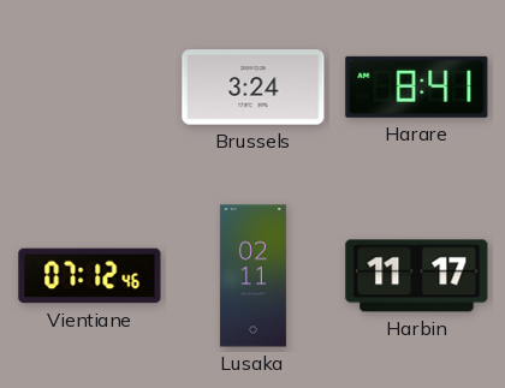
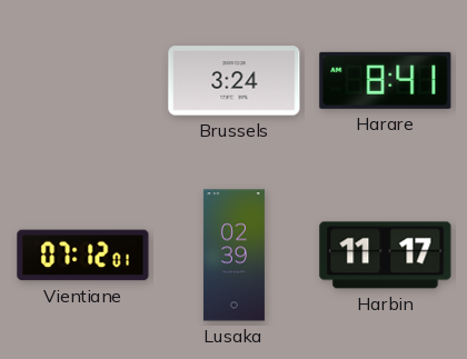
Vientiane: 07:12:46 -> 07:12:01
Lusaka: 02:11 -> 02:39
